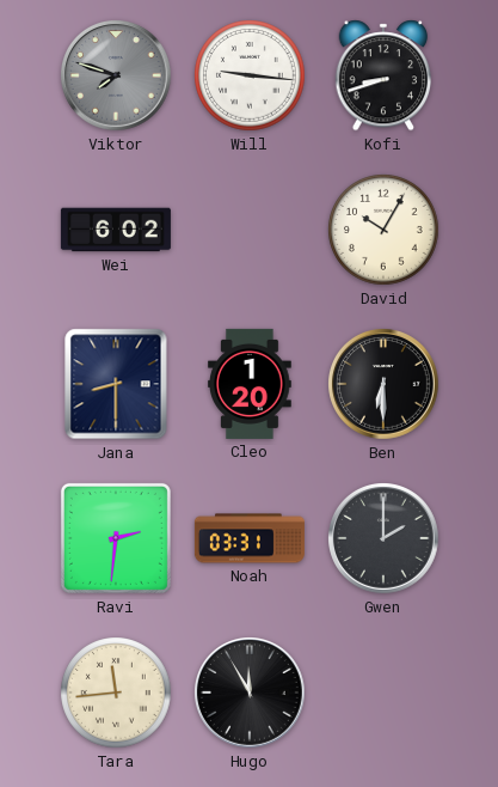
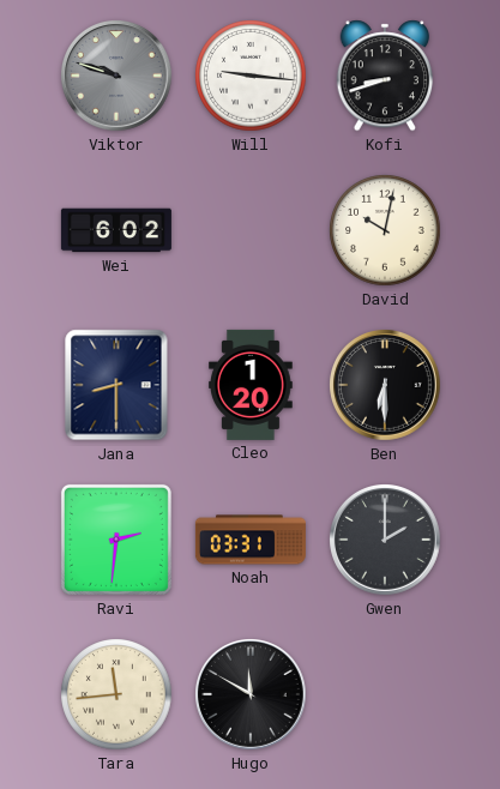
Viktor: 7:48 -> 9:48
David: 10:05 -> 10:02
Hugo: 11:55 -> 11:50
